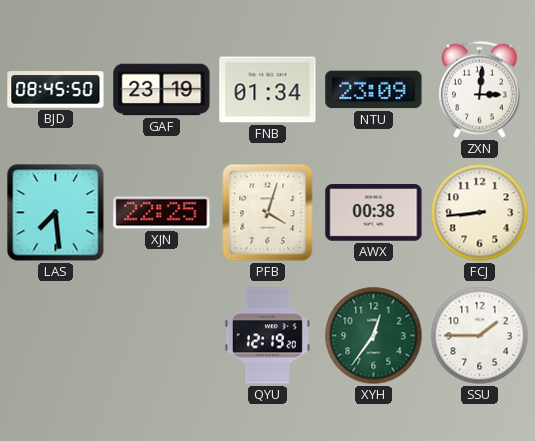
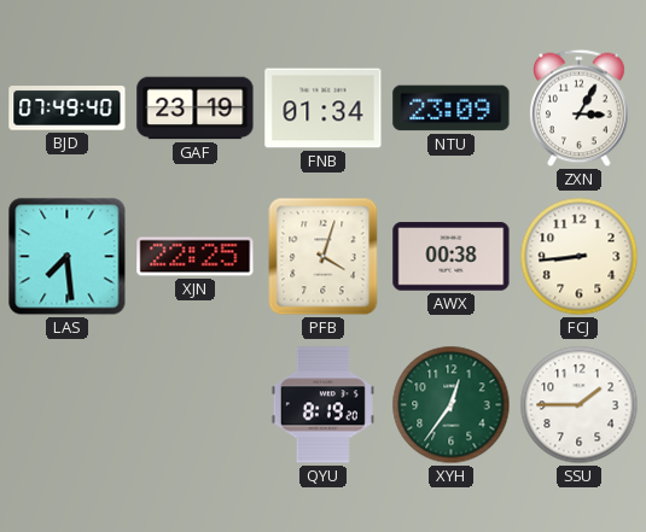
BJD: 08:45 -> 07:49
ZXN: 3:01 -> 3:05
QYU: 12:19 -> 8:19
